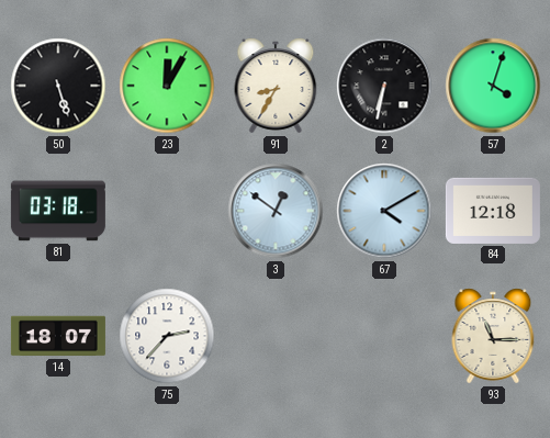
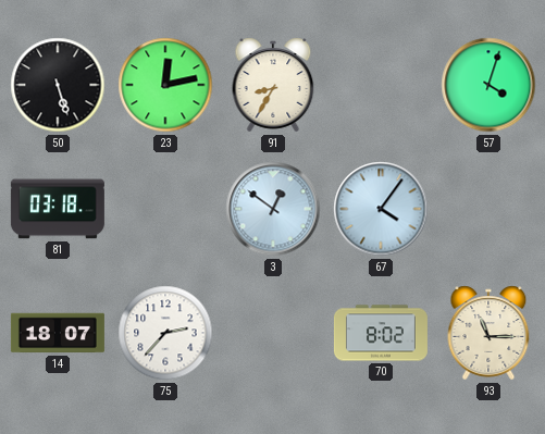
23: 12:05 -> 12:13
2: 6:32 -> none
67: 4:10 -> 4:06
84: 12:18 -> none
70: none -> 8:02
